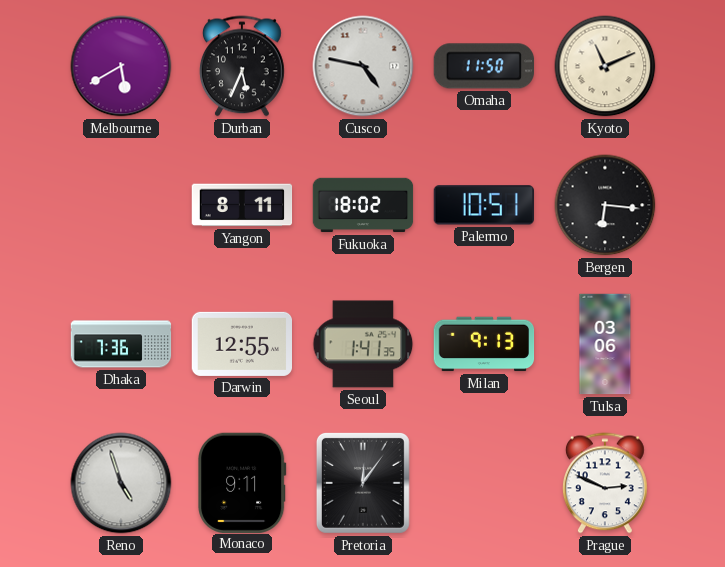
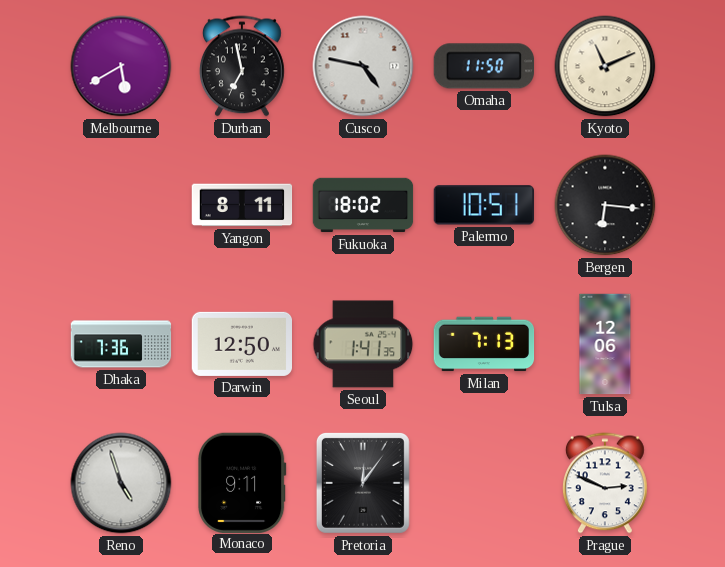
Durban: 5:34 -> 6:58
Darwin: 12:55 -> 12:50
Milan: 9:13 -> 7:13
Tulsa: 03:06 -> 12:06
